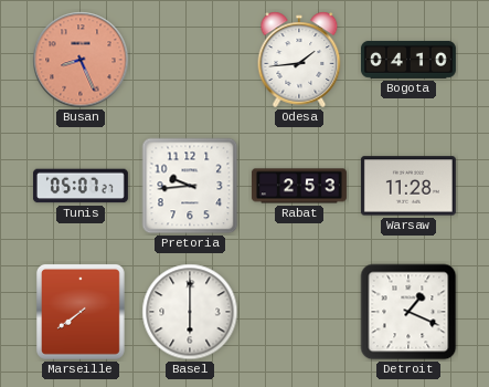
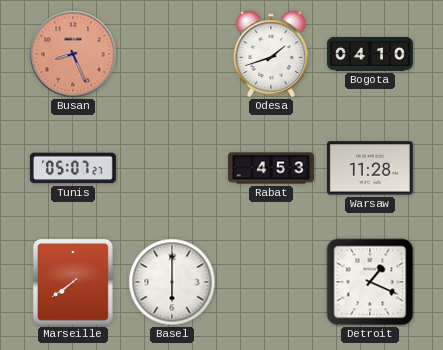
Odesa: 1:44 -> 1:42
Pretoria: 9:44 -> none
Rabat: 2:53 -> 4:53
